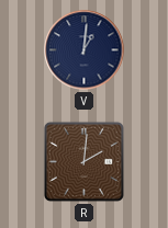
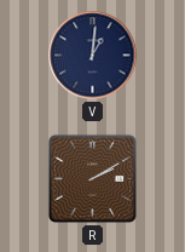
R: 2:01 -> 2:10
